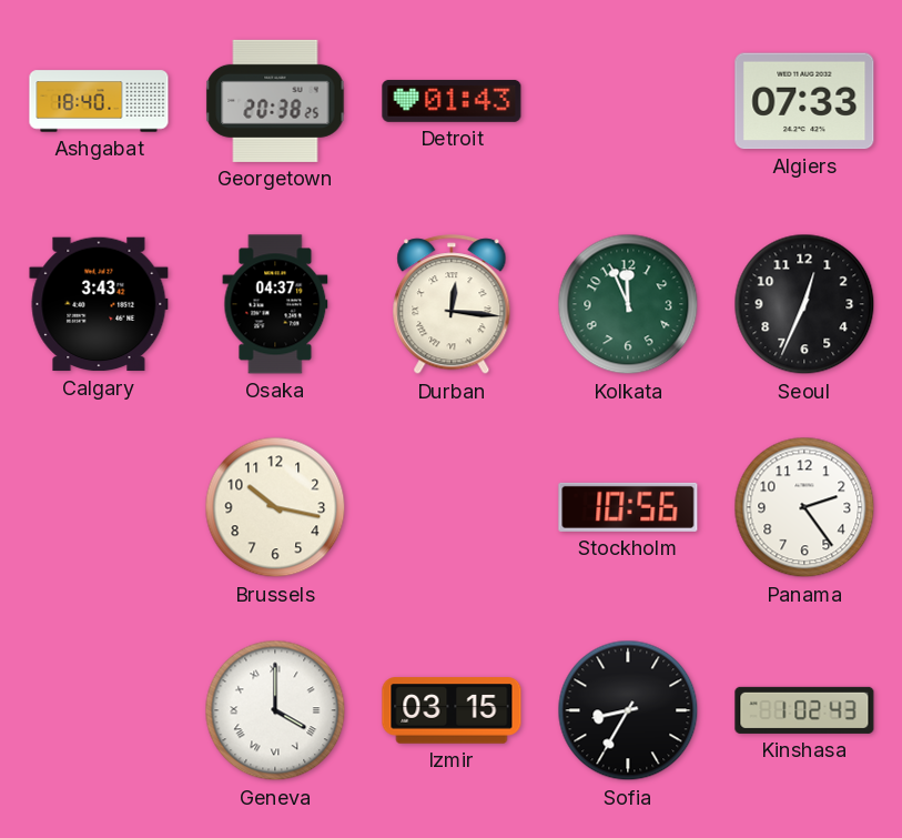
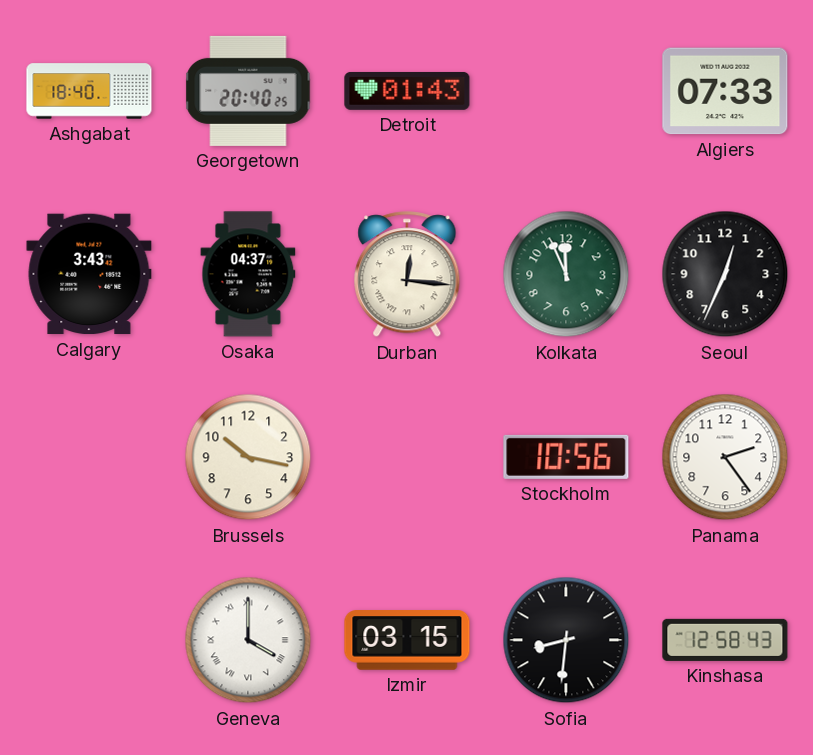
Georgetown: 20:38 -> 20:40
Sofia: 8:35 -> 8:31
Kinshasa: 1:02 -> 12:58
